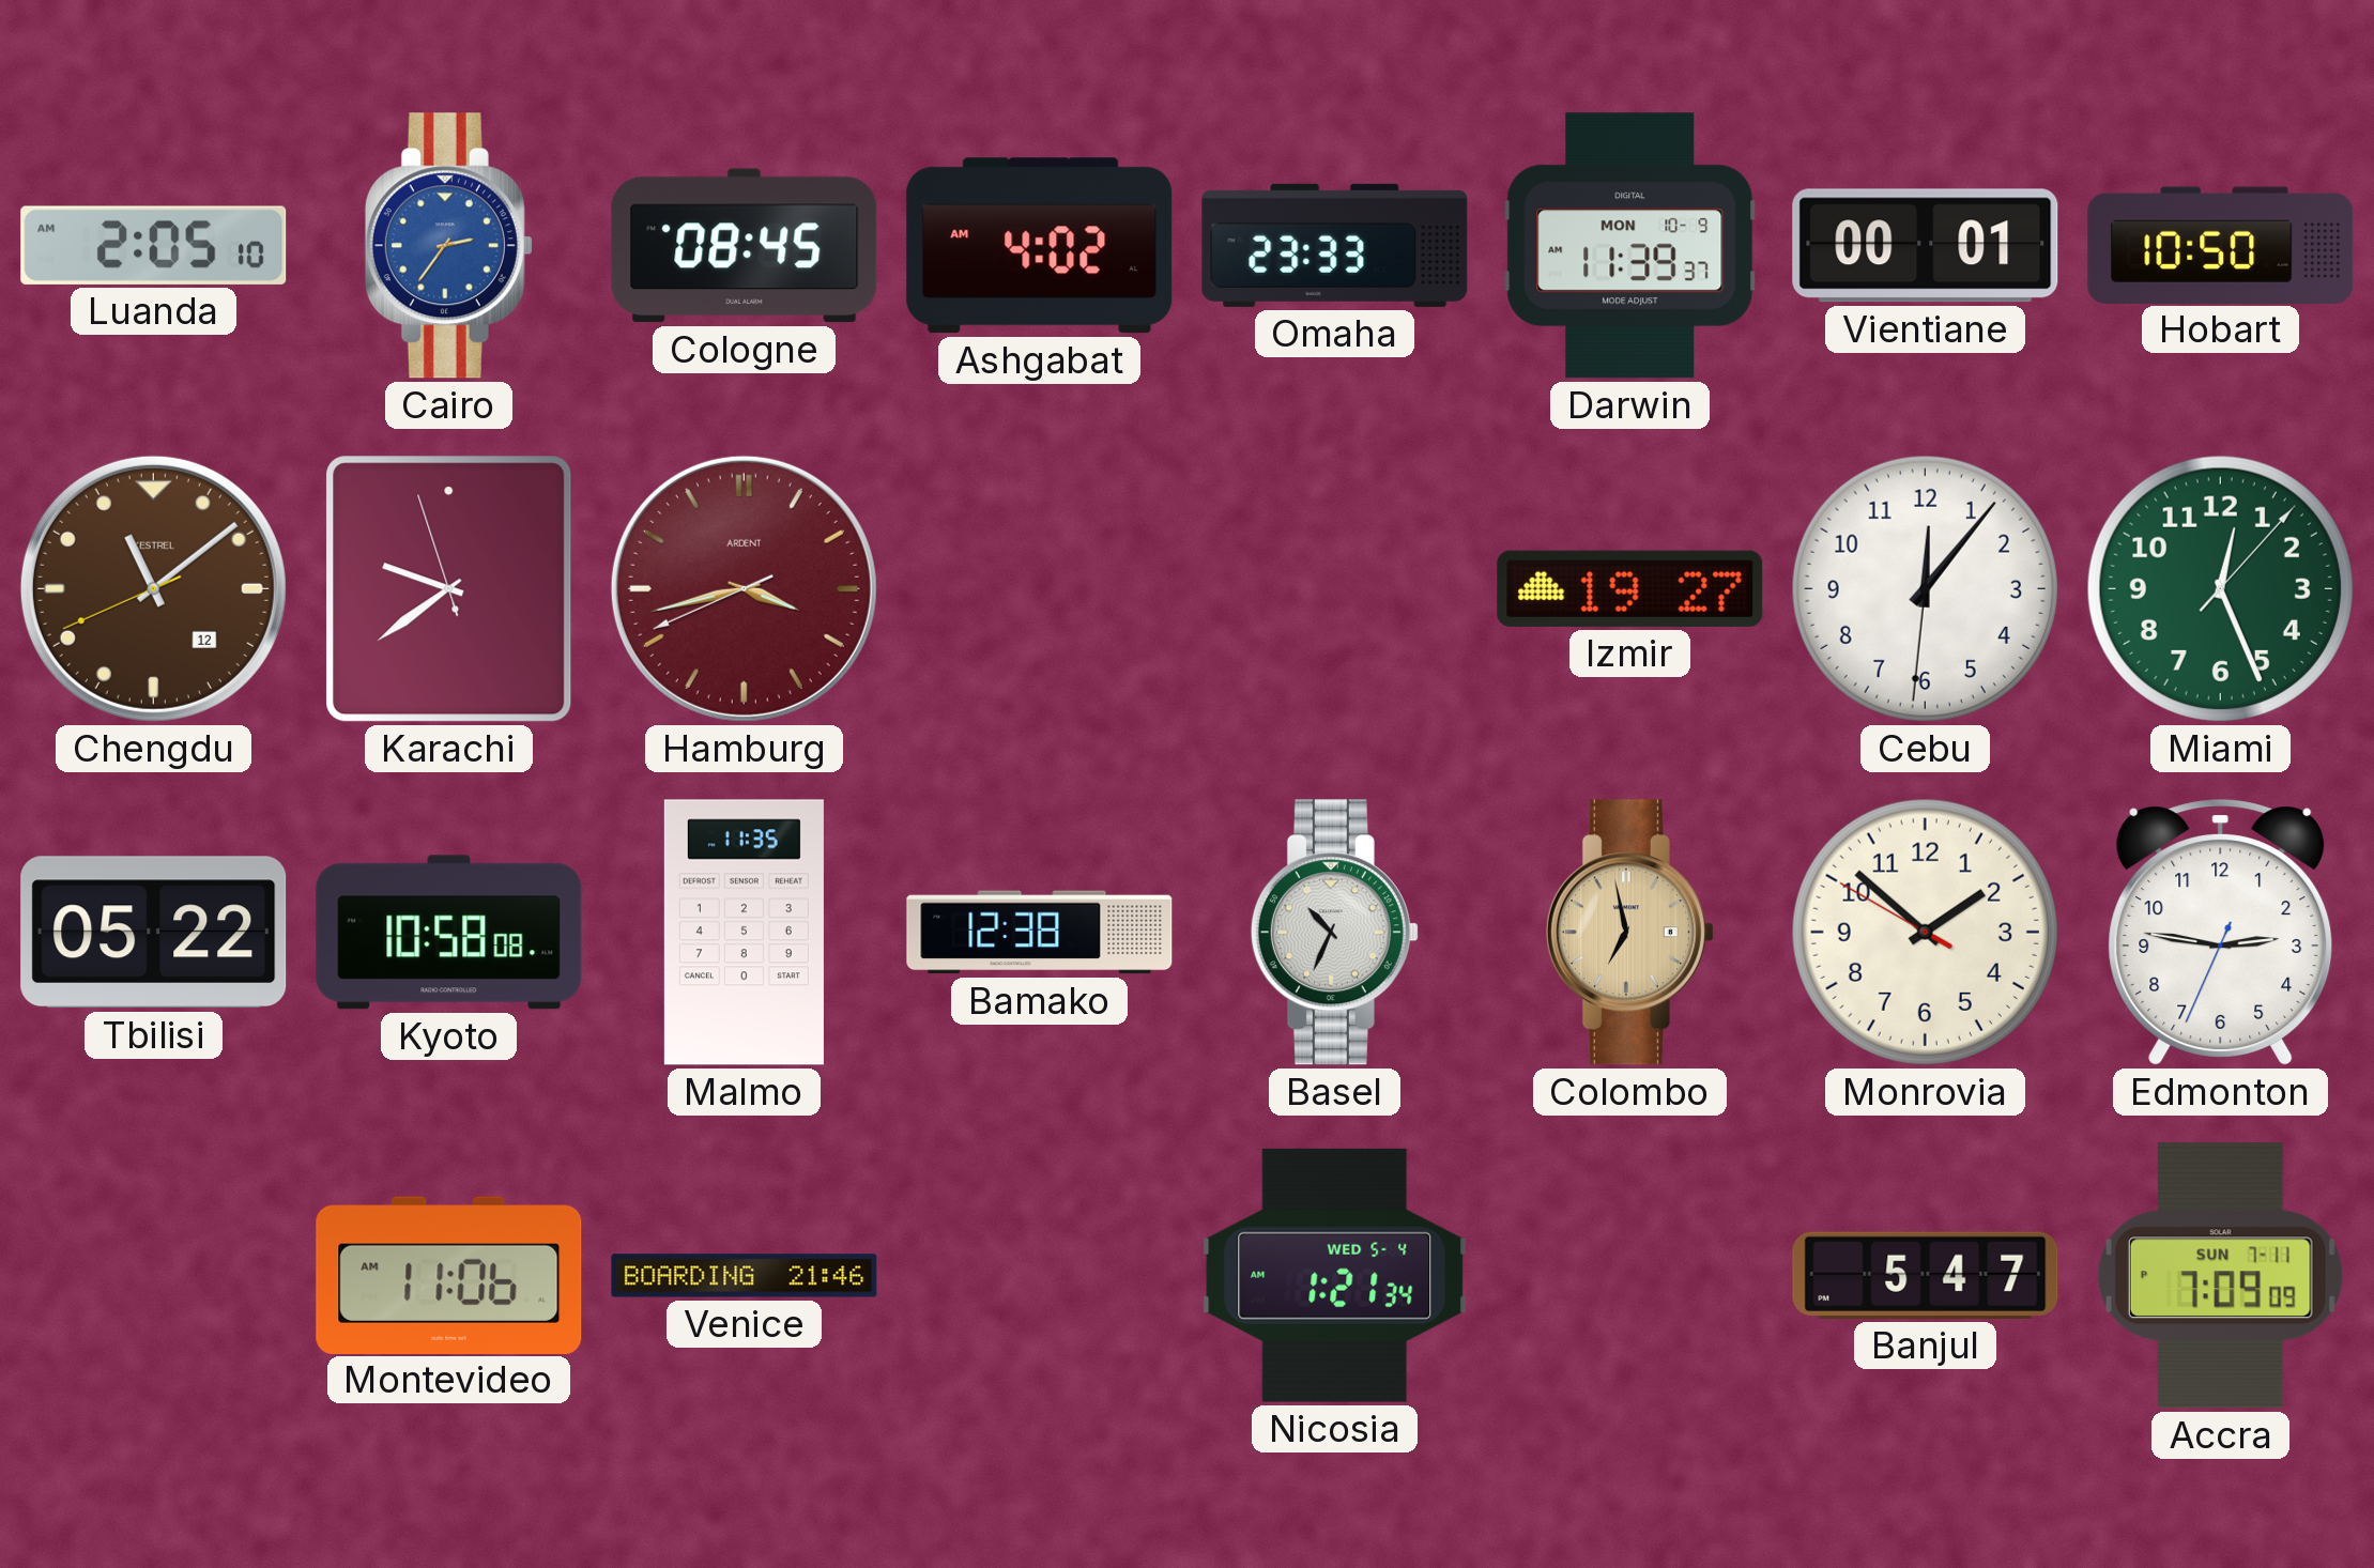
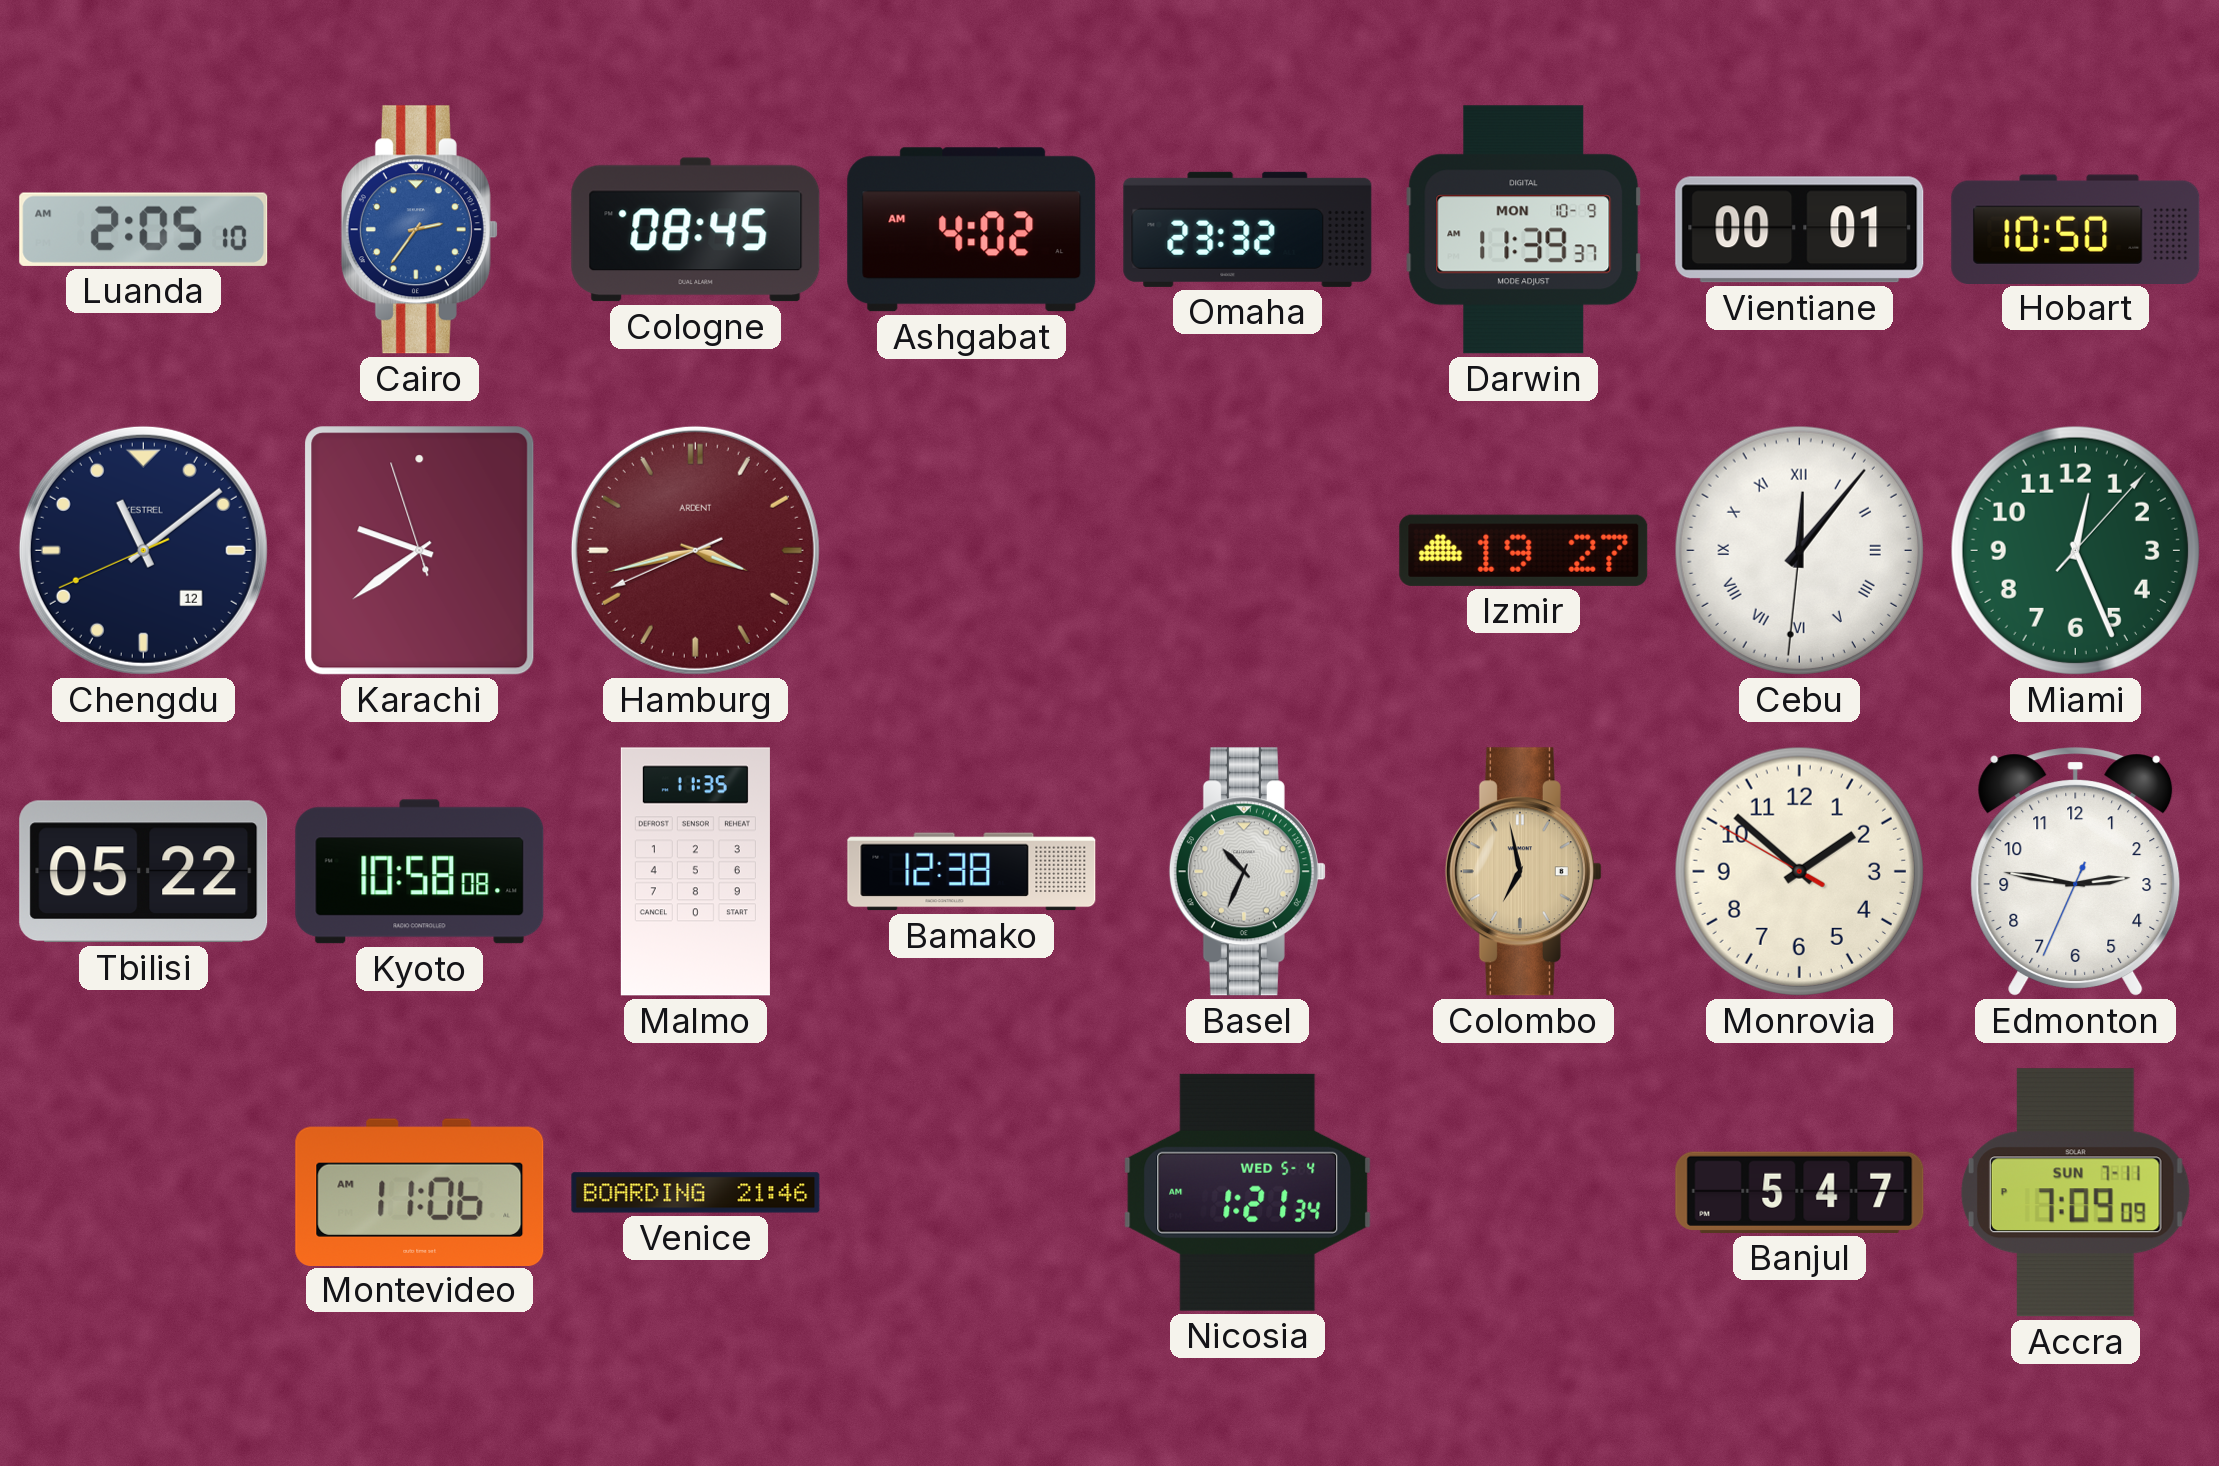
Omaha: 23:33 -> 23:32
Chengdu dial: brown -> navy
Cebu numerals: Arabic -> Roman
